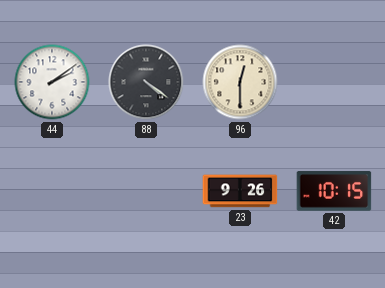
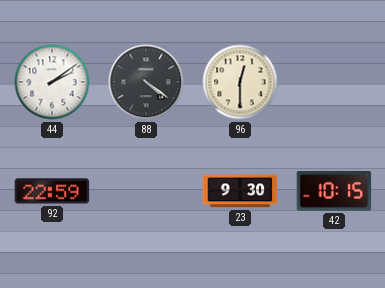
92: none -> 22:59
23: 9:26 -> 9:30
